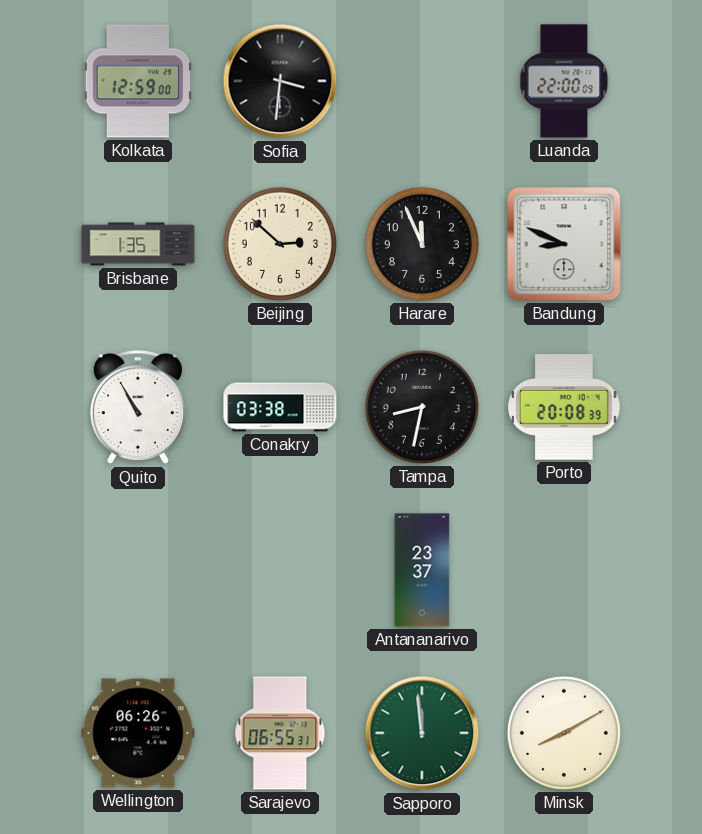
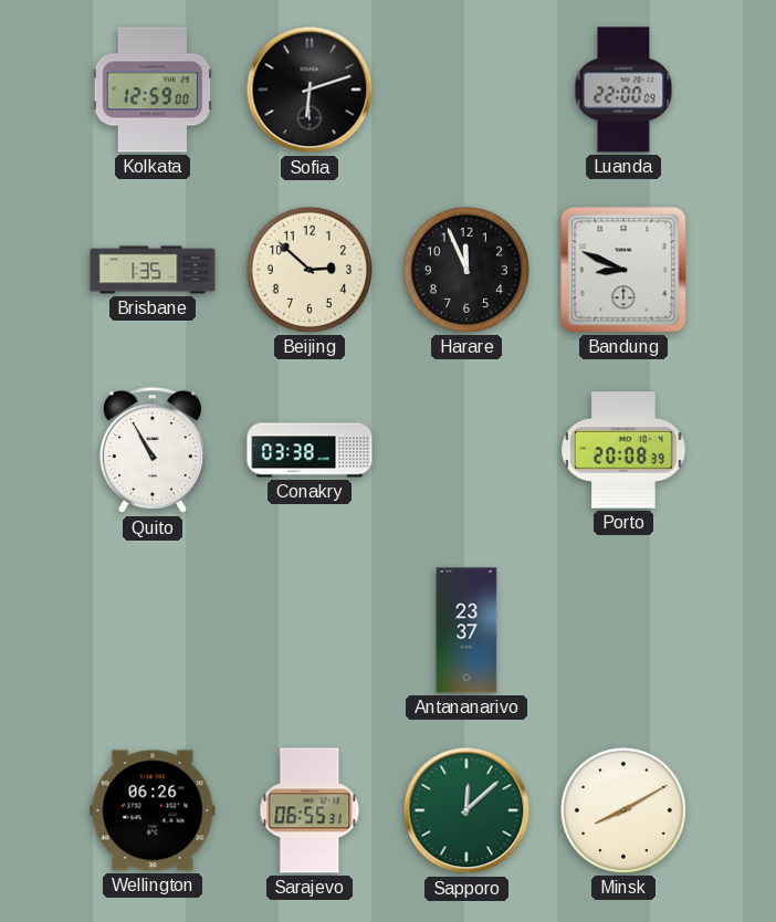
Sofia: 3:31 -> 6:12
Tampa: 8:32 -> none
Sapporo: 11:59 -> 12:08
